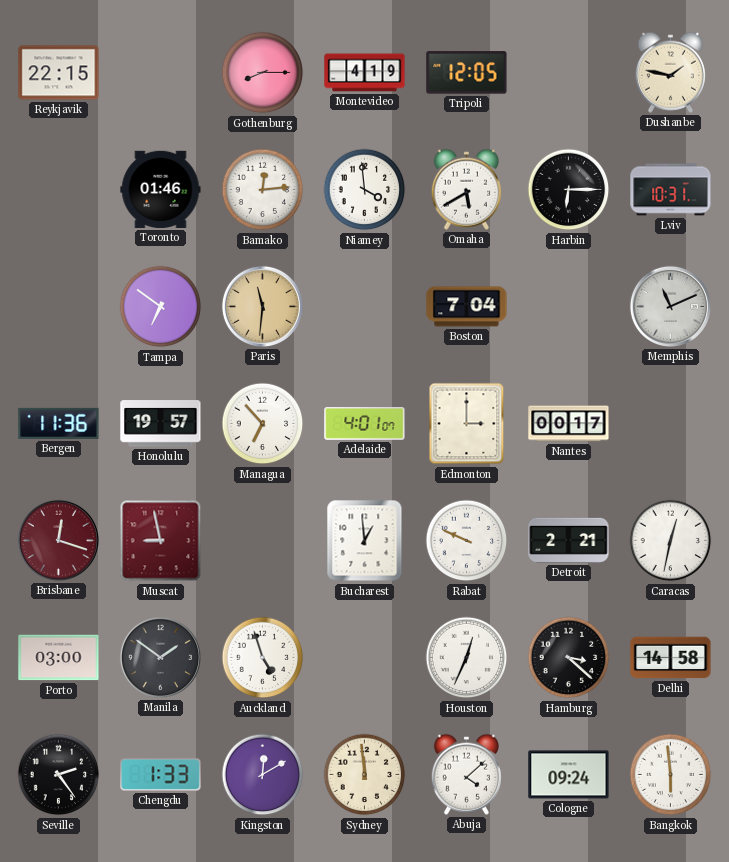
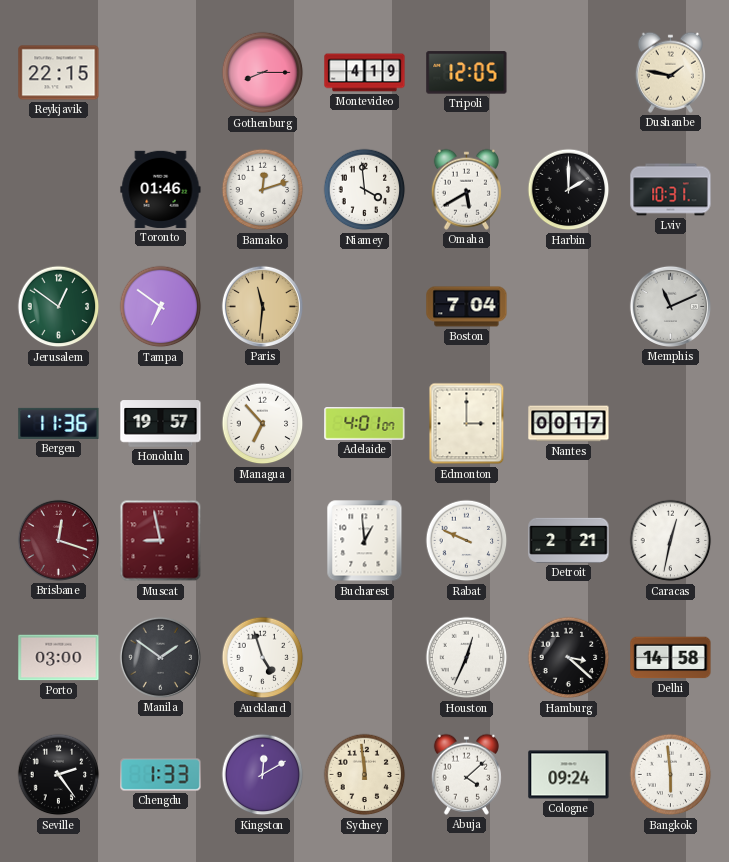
Bamako: 12:14 -> 12:12
Harbin: 6:15 -> 2:00
Jerusalem: none -> 12:51
